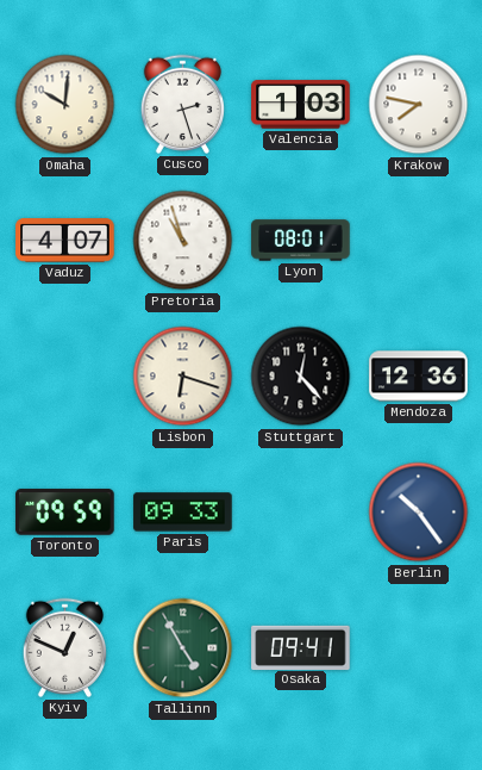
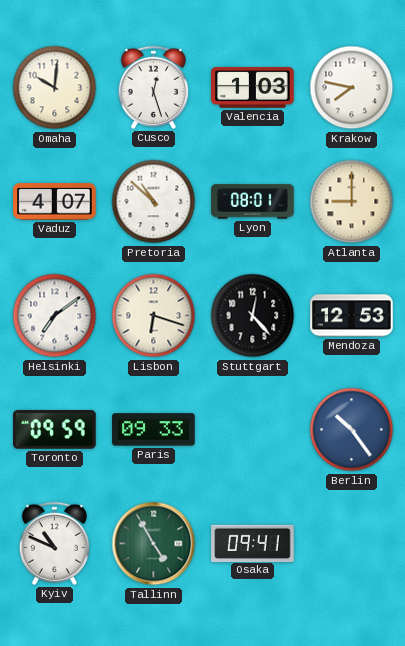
Cusco: 2:27 -> 12:27
Pretoria: 10:57 -> 10:52
Atlanta: none -> 9:00
Helsinki: none -> 7:09
Mendoza: 12:36 -> 12:53
Kyiv: 12:49 -> 10:49
